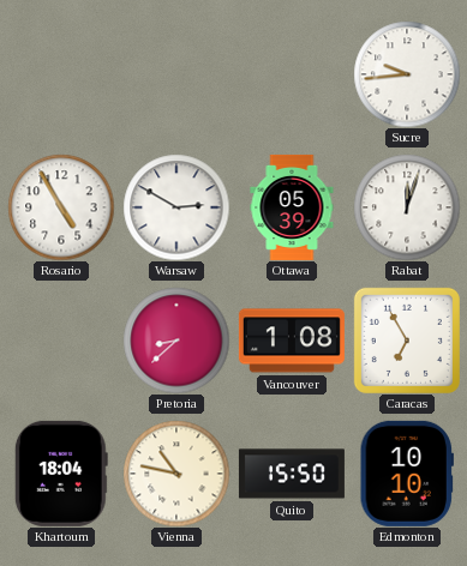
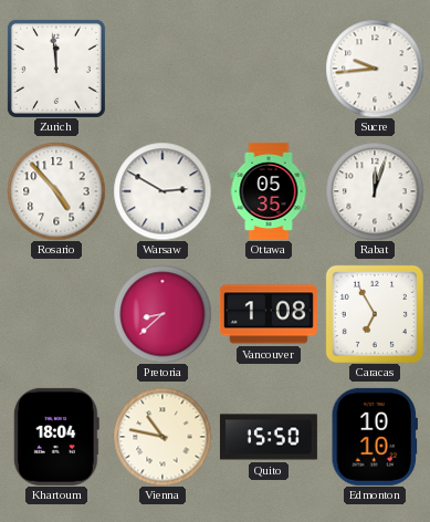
Zurich: none -> 11:59
Rosario: 4:55 -> 4:53
Ottawa: 05:39 -> 05:35
